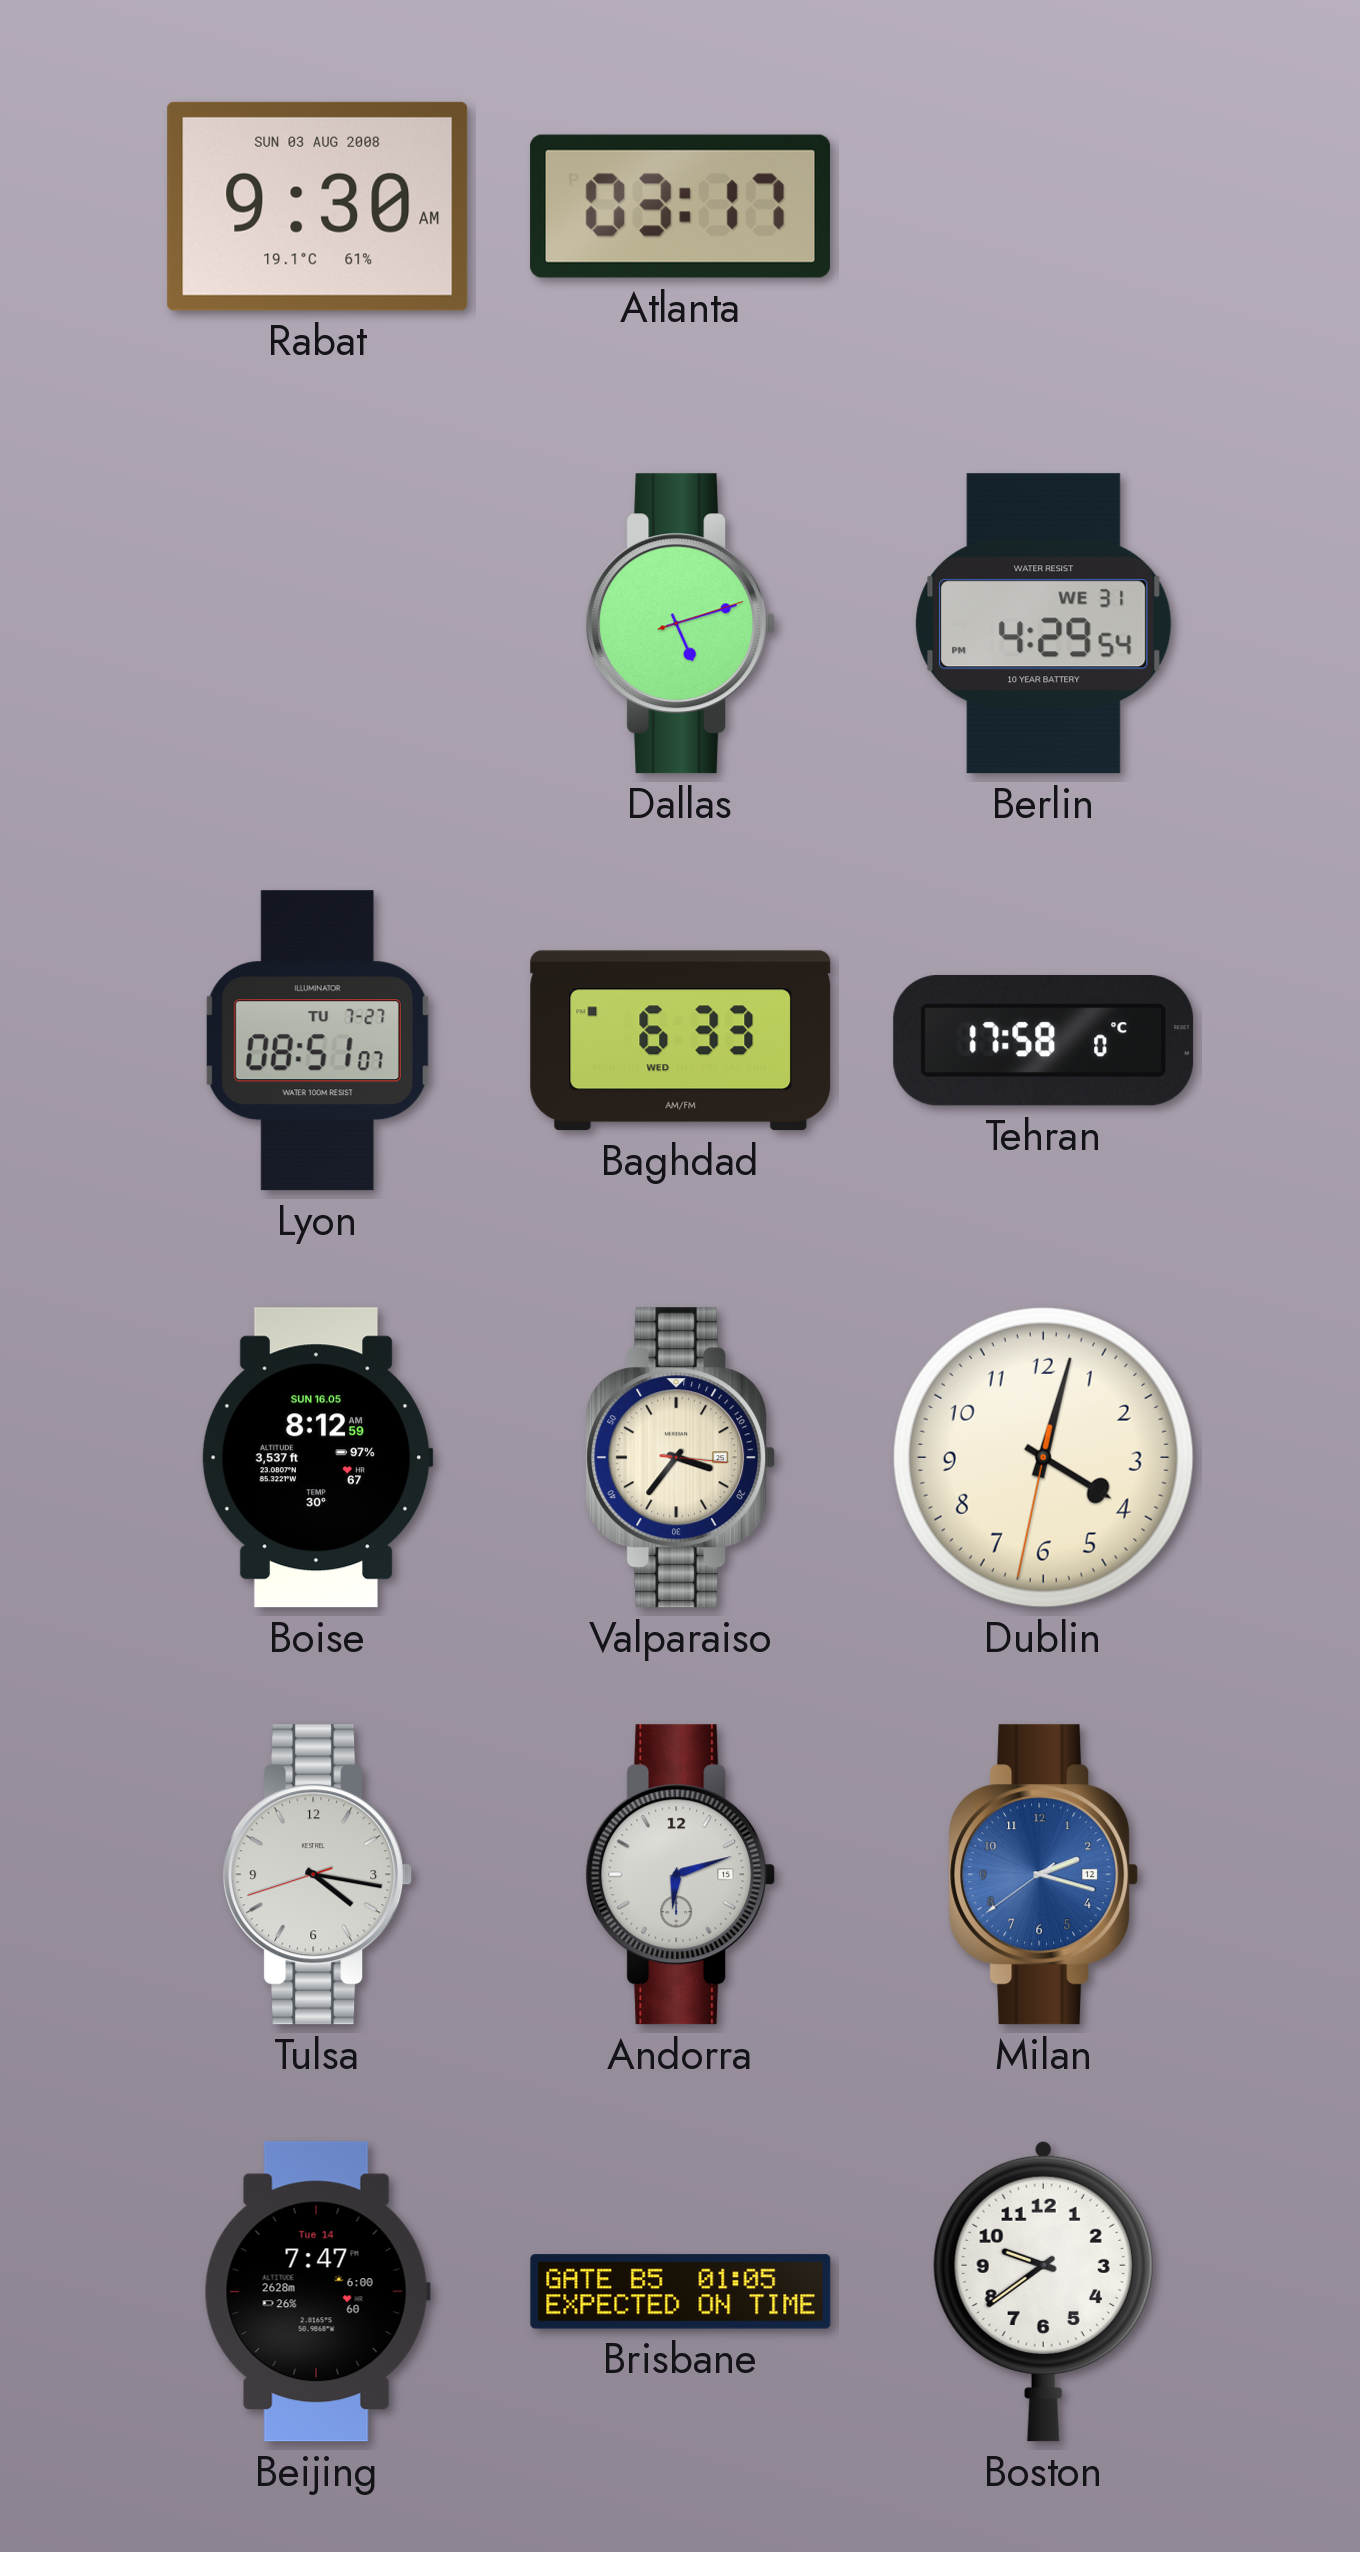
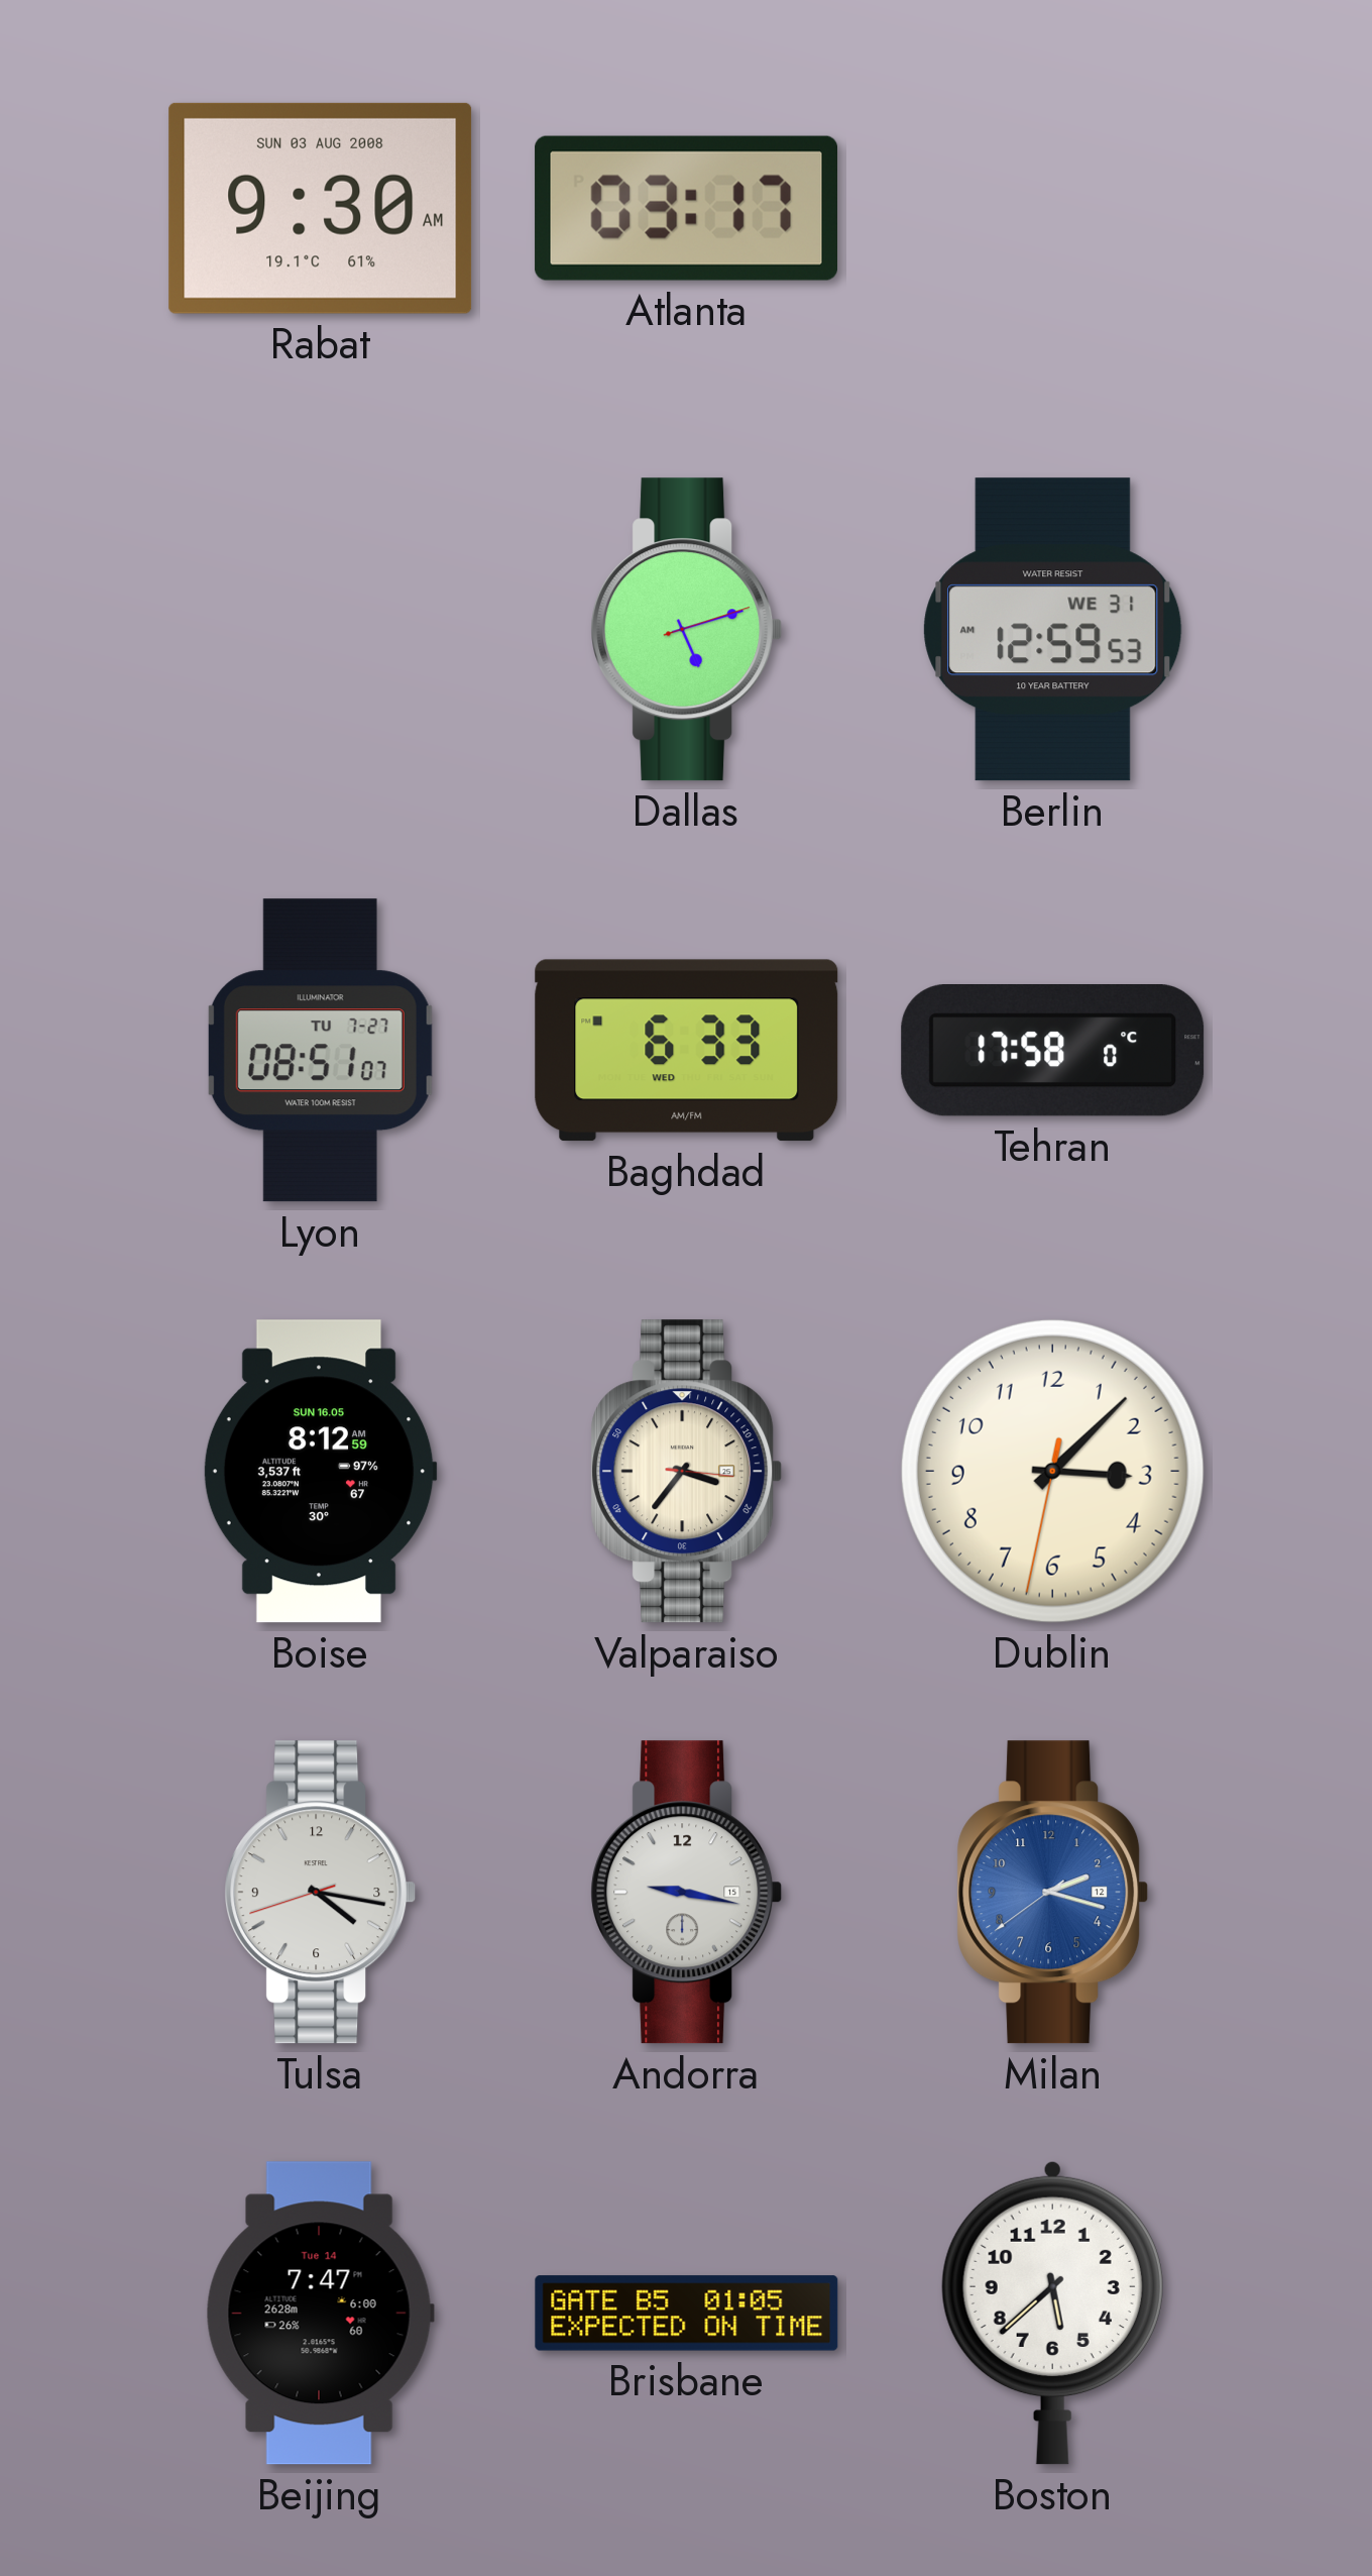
Berlin: 4:29 -> 12:59
Dublin: 4:02 -> 3:07
Andorra: 6:12 -> 9:17
Boston: 9:39 -> 5:38
